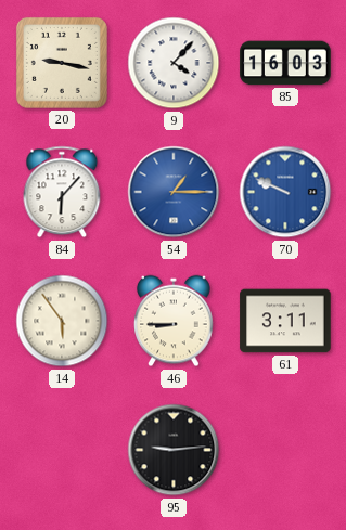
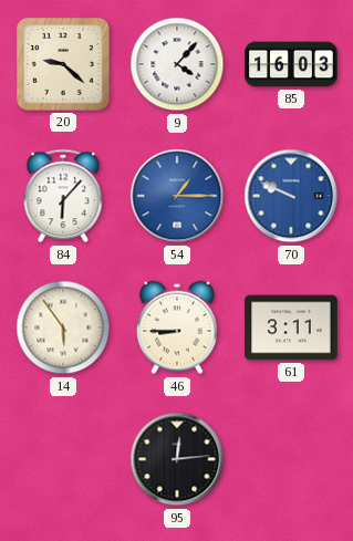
20: 9:17 -> 9:22
95: 9:14 -> 12:14
